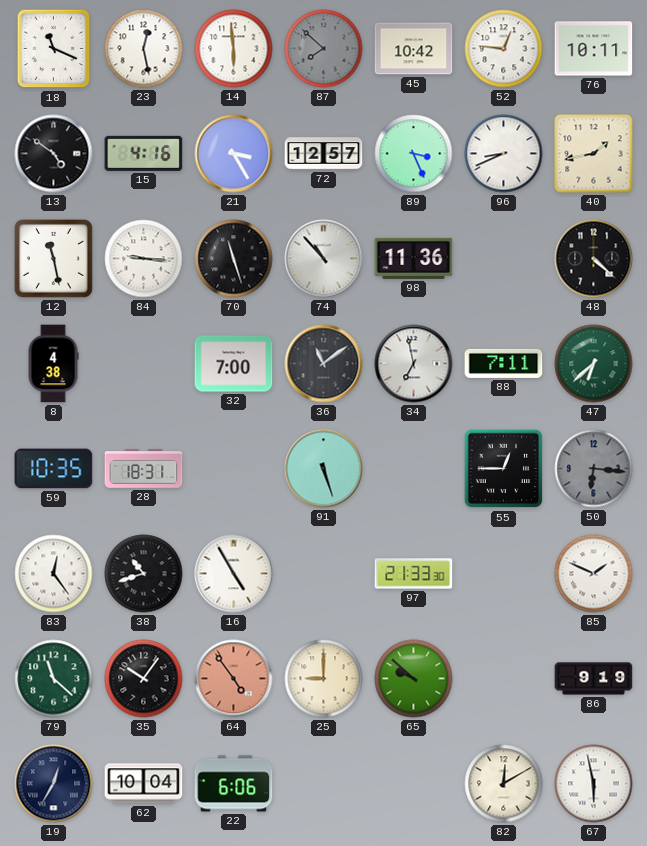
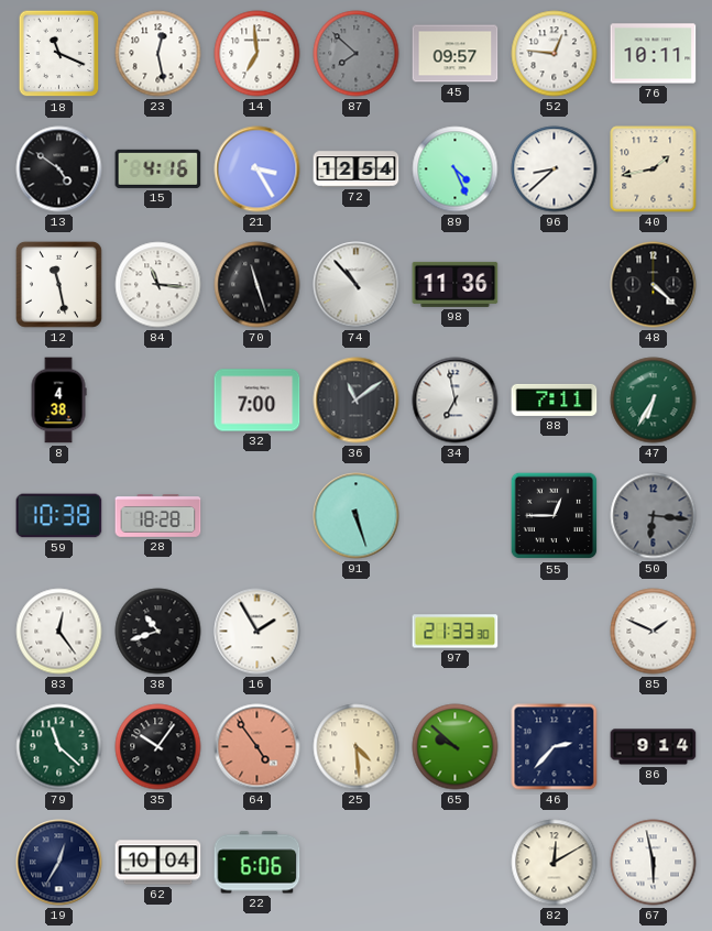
14: 5:59 -> 6:59
45: 10:42 -> 09:57
72: 12:57 -> 12:54
89: 3:26 -> 4:26
96: 8:41 -> 8:38
84: 9:16 -> 11:16
47: 6:38 -> 6:35
59: 10:35 -> 10:38
28: 18:31 -> 18:28
16: 4:55 -> 1:55
25: 9:00 -> 4:29
46: none -> 2:37
86: 9:19 -> 9:14
